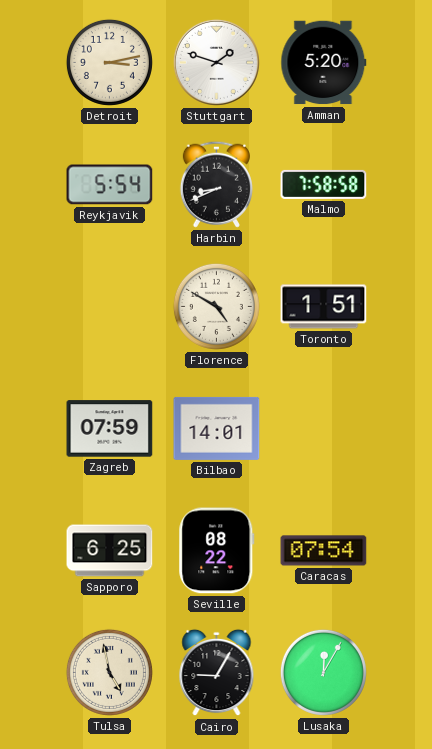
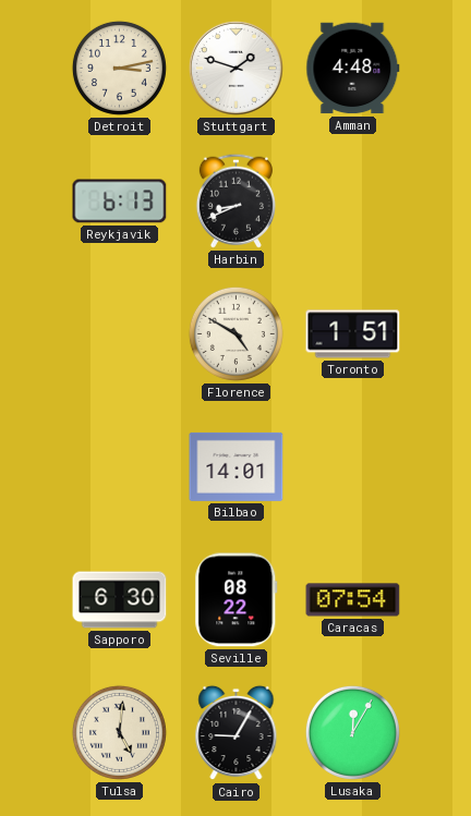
Amman: 5:20 -> 4:48
Reykjavik: 5:54 -> 6:13
Malmo: 7:58 -> none
Zagreb: 07:59 -> none
Sapporo: 6:25 -> 6:30
Tulsa: 4:58 -> 5:01
